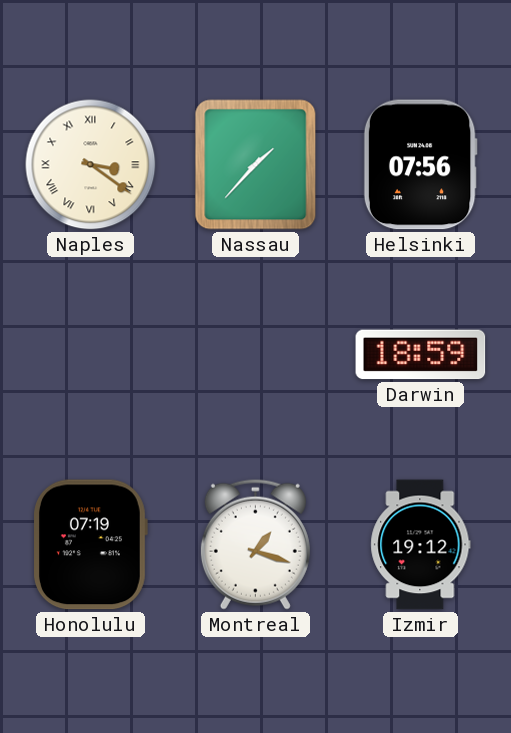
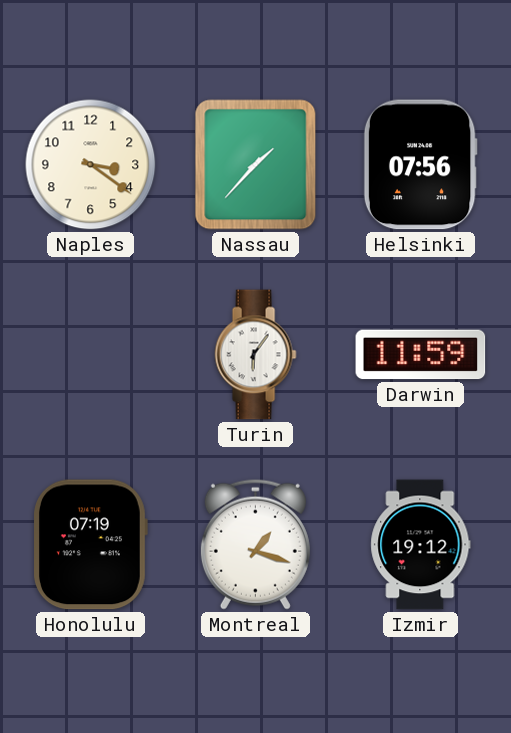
Naples numerals: Roman -> Arabic
Turin: none -> 6:06
Darwin: 18:59 -> 11:59
